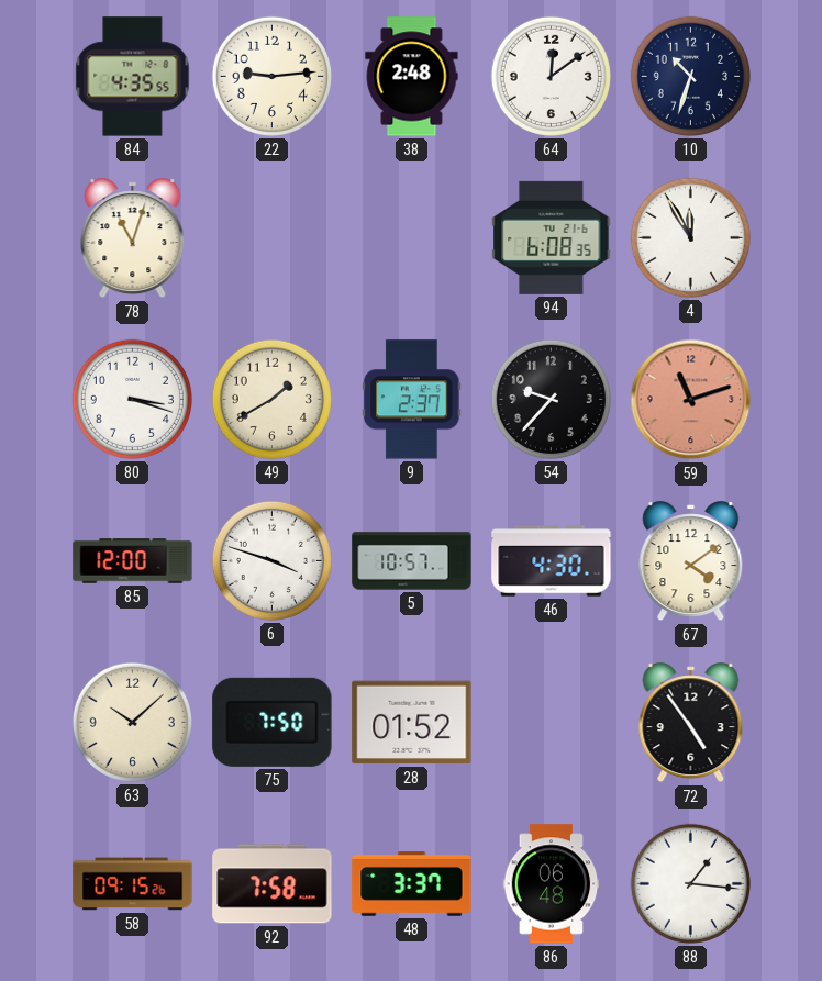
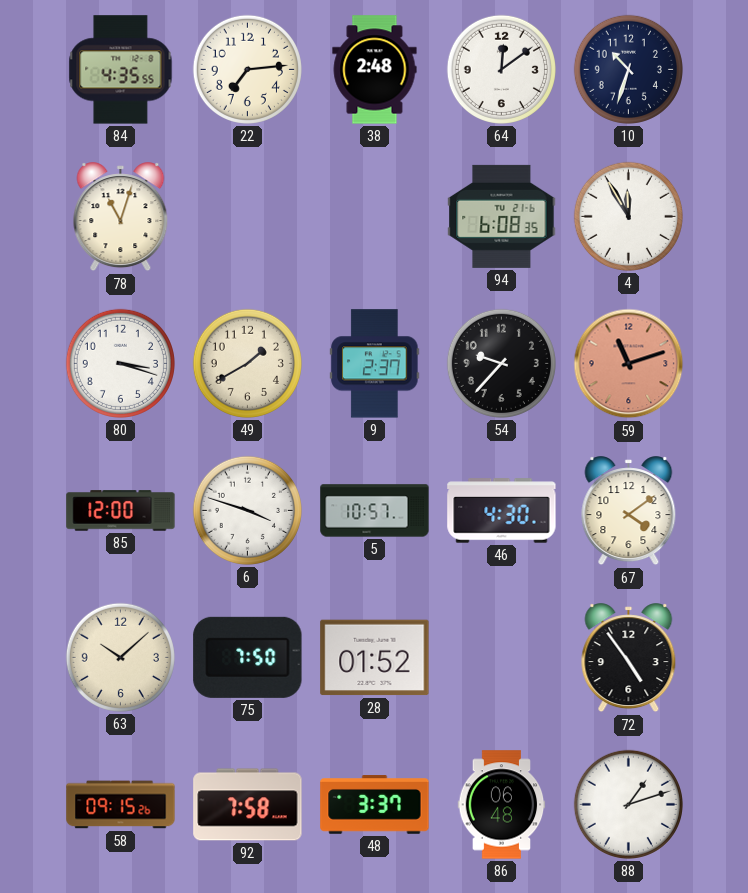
22: 9:14 -> 7:14
88: 1:16 -> 1:12
